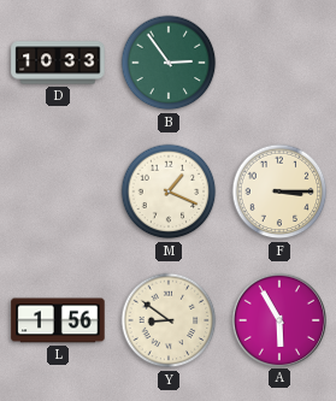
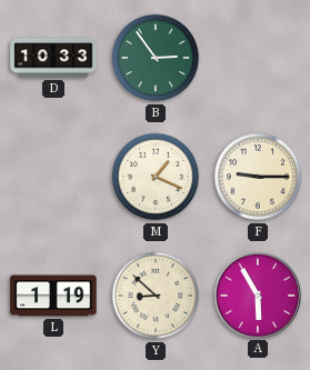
F: 3:15 -> 9:15
L: 1:56 -> 1:19
Y: 8:51 -> 8:52
